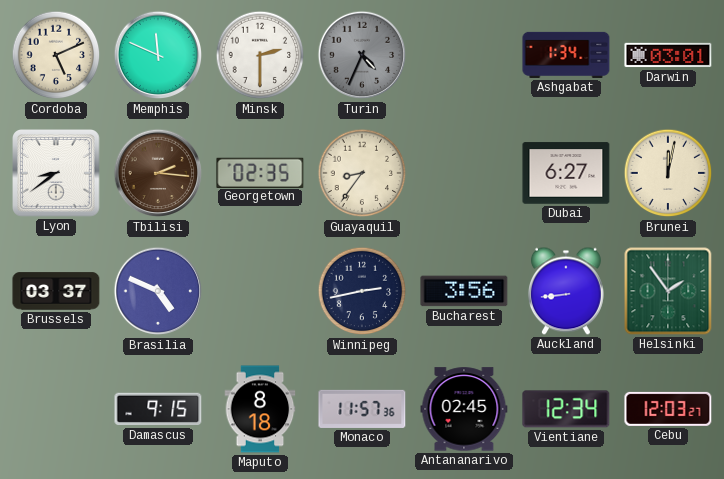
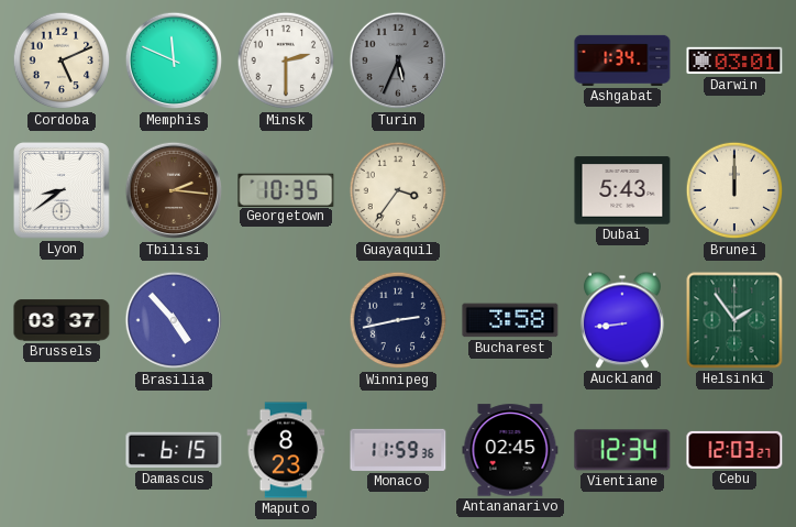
Turin: 4:34 -> 5:34
Georgetown: 02:35 -> 10:35
Guayaquil: 8:36 -> 3:36
Dubai: 6:27 -> 5:43
Brunei: 12:02 -> 12:00
Brasilia: 4:49 -> 4:53
Bucharest: 3:56 -> 3:58
Damascus: 9:15 -> 6:15
Maputo: 8:18 -> 8:23
Monaco: 11:57 -> 11:59
